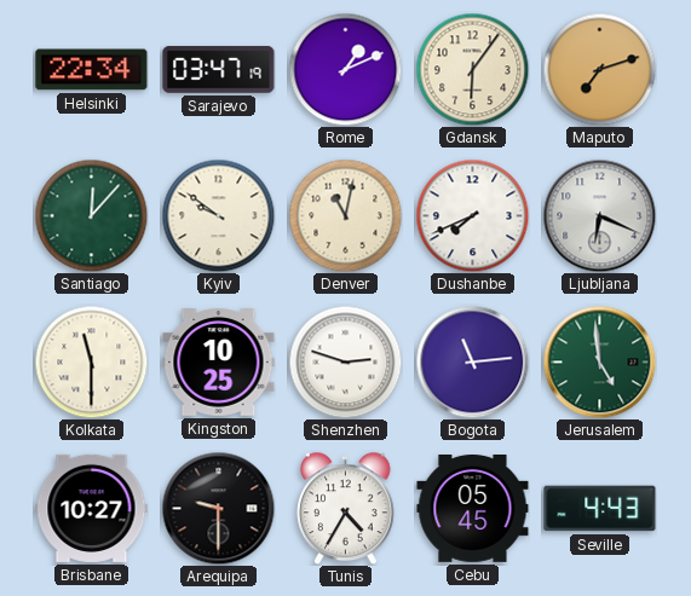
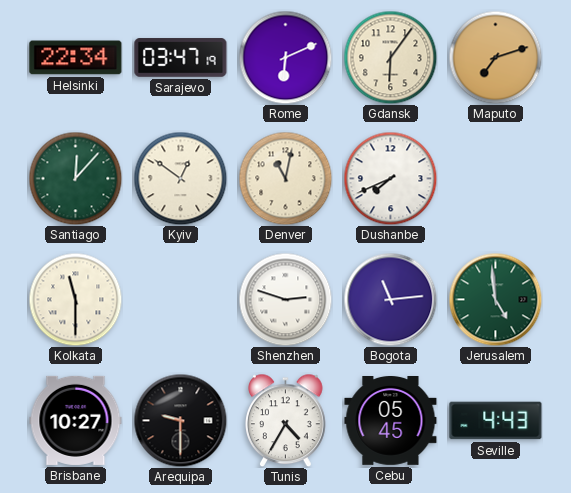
Rome: 1:11 -> 6:11
Kyiv: 9:51 -> 12:51
Ljubljana: 6:19 -> none
Kingston: 10:25 -> none
